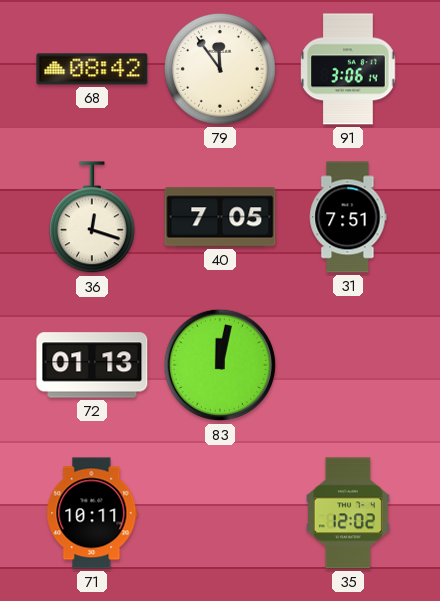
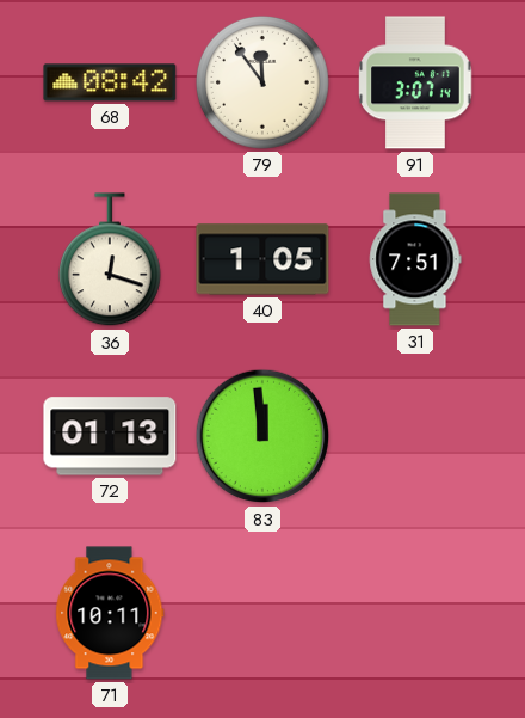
91: 3:06 -> 3:07
40: 7:05 -> 1:05
83: 12:02 -> 11:59
35: 12:02 -> none
